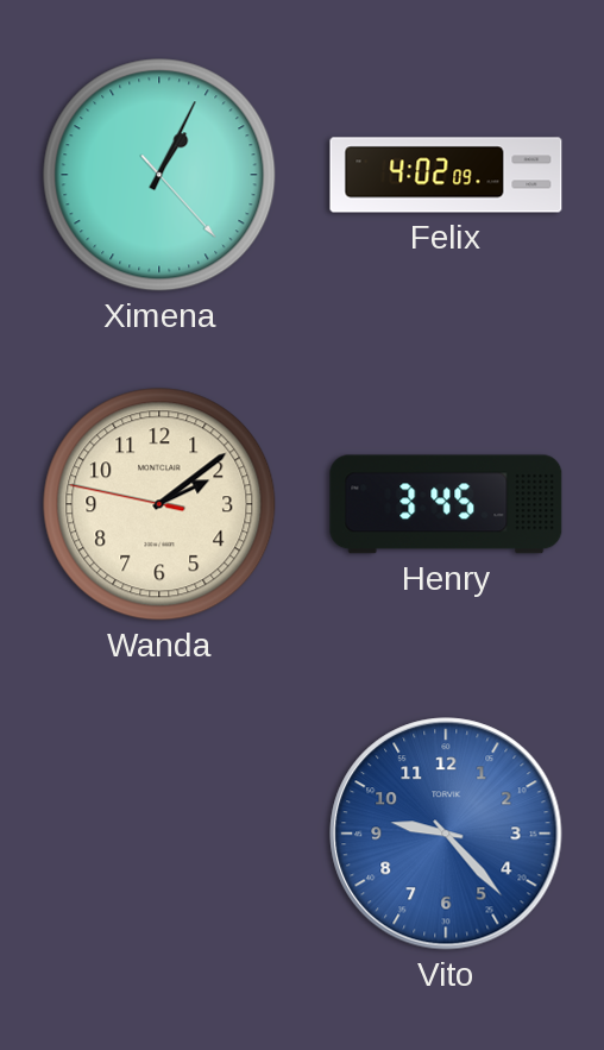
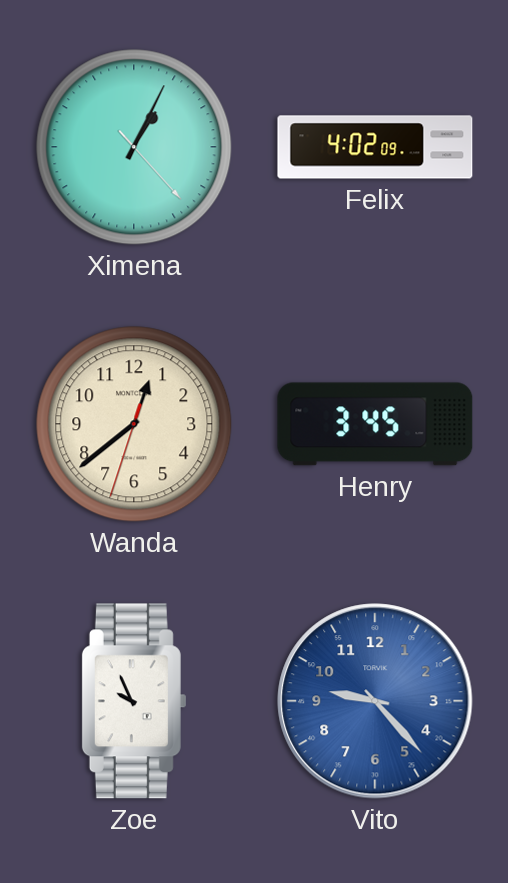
Wanda: 2:08 -> 12:38
Zoe: none -> 9:56
